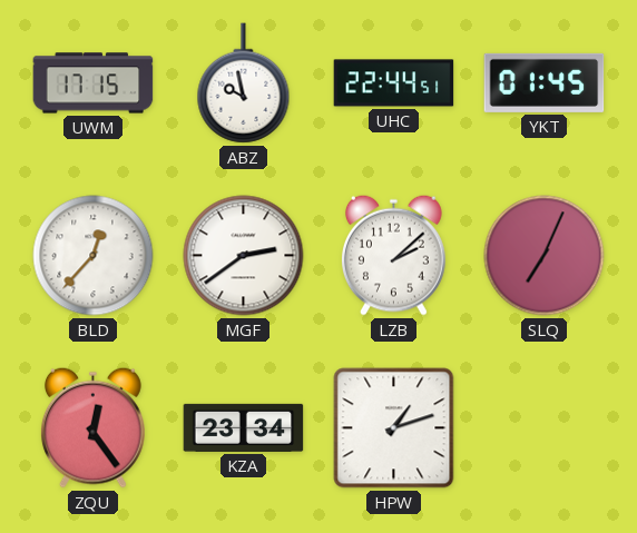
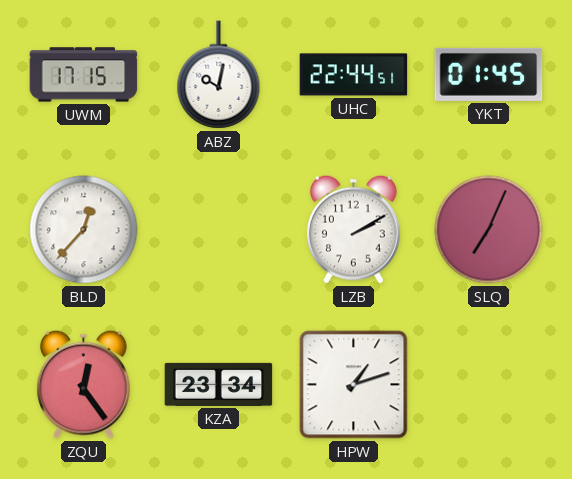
ABZ: 9:58 -> 10:02
MGF: 2:39 -> none
LZB: 2:08 -> 2:10
